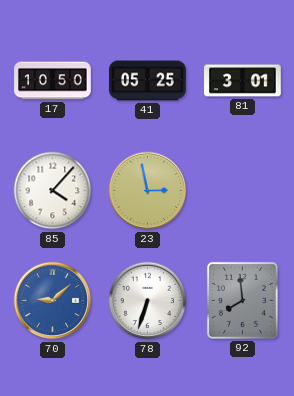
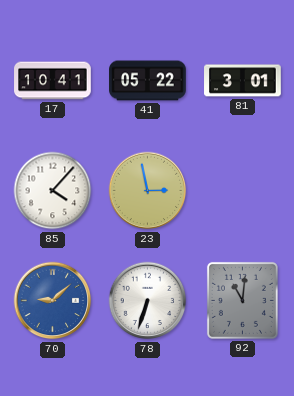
17: 10:50 -> 10:41
41: 05:25 -> 05:22
92: 7:59 -> 11:01
